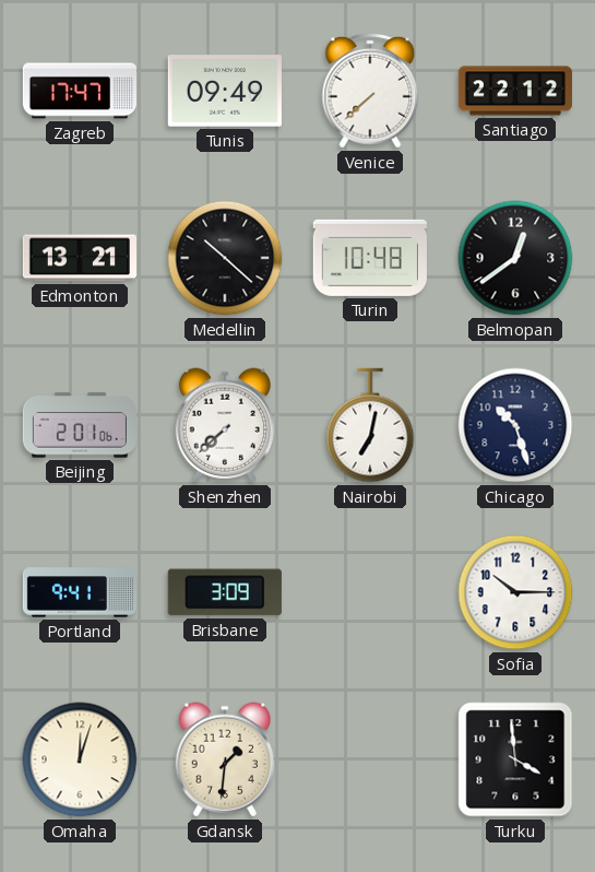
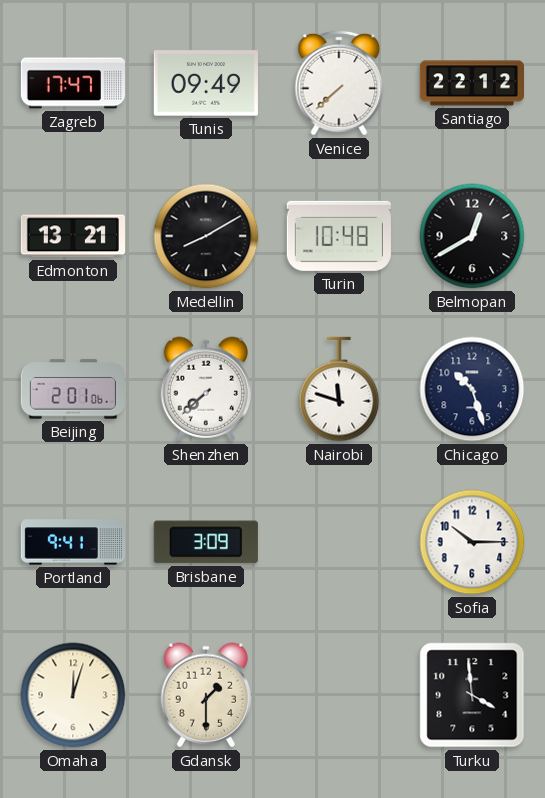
Medellin: 10:22 -> 8:10
Belmopan: 12:39 -> 12:40
Nairobi: 7:02 -> 11:48
Gdansk: 1:31 -> 1:30
